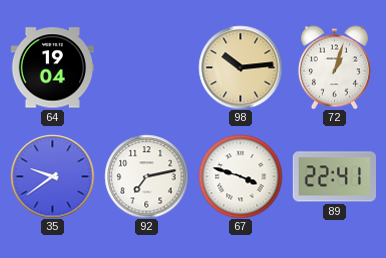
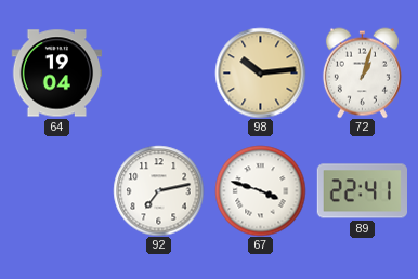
35: 9:39 -> none
